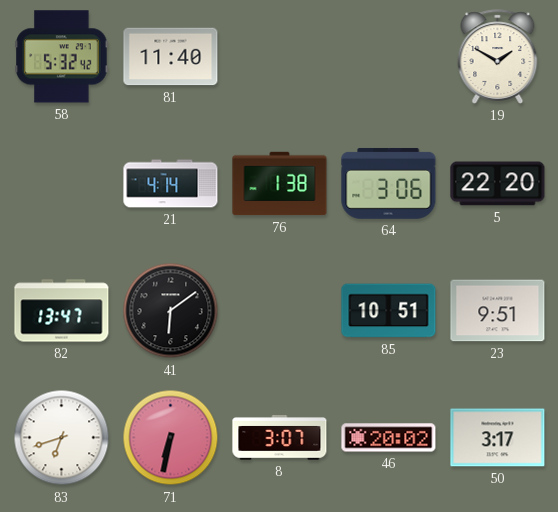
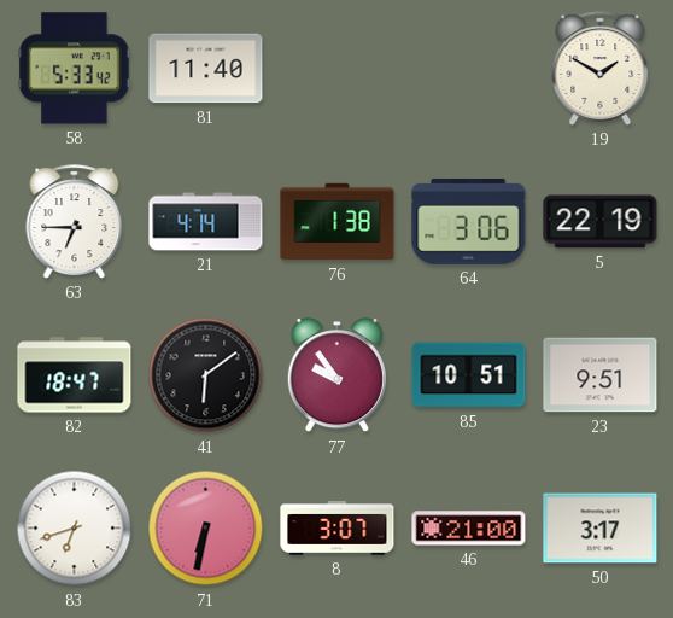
58: 5:32 -> 5:33
63: none -> 6:45
5: 22:20 -> 22:19
82: 13:47 -> 18:47
77: none -> 9:54
46: 20:02 -> 21:00
